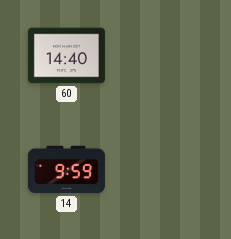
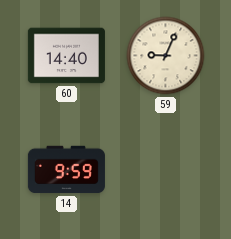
59: none -> 9:04
